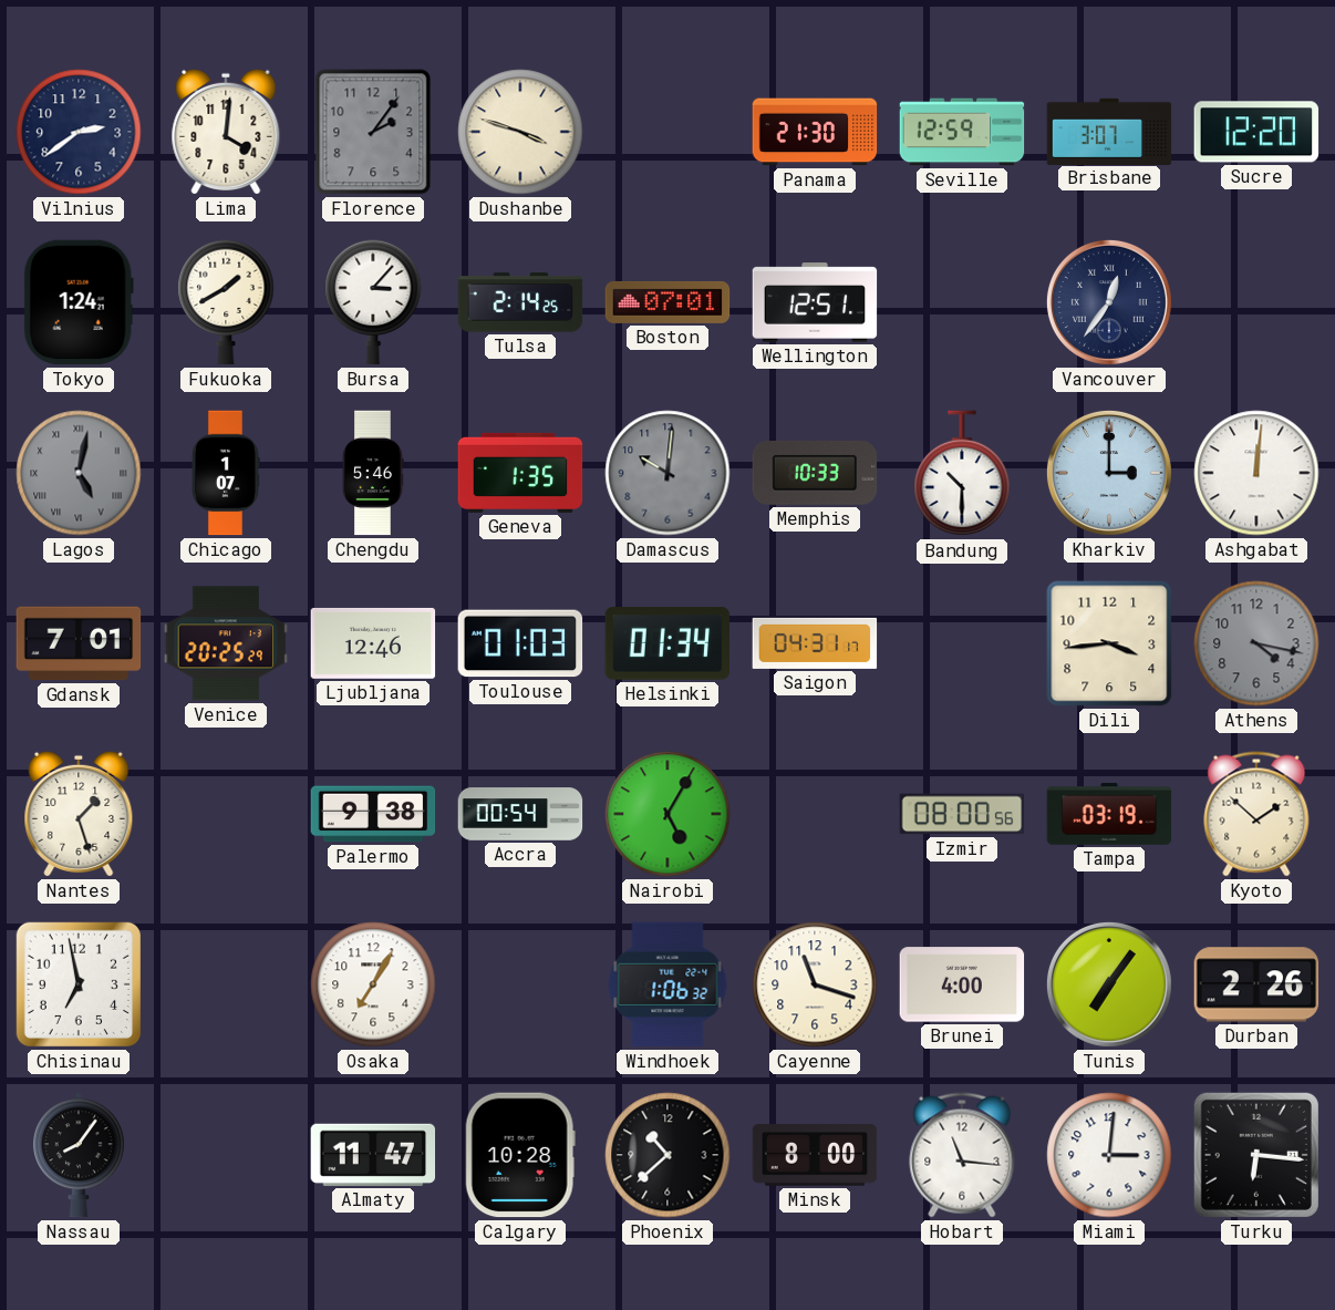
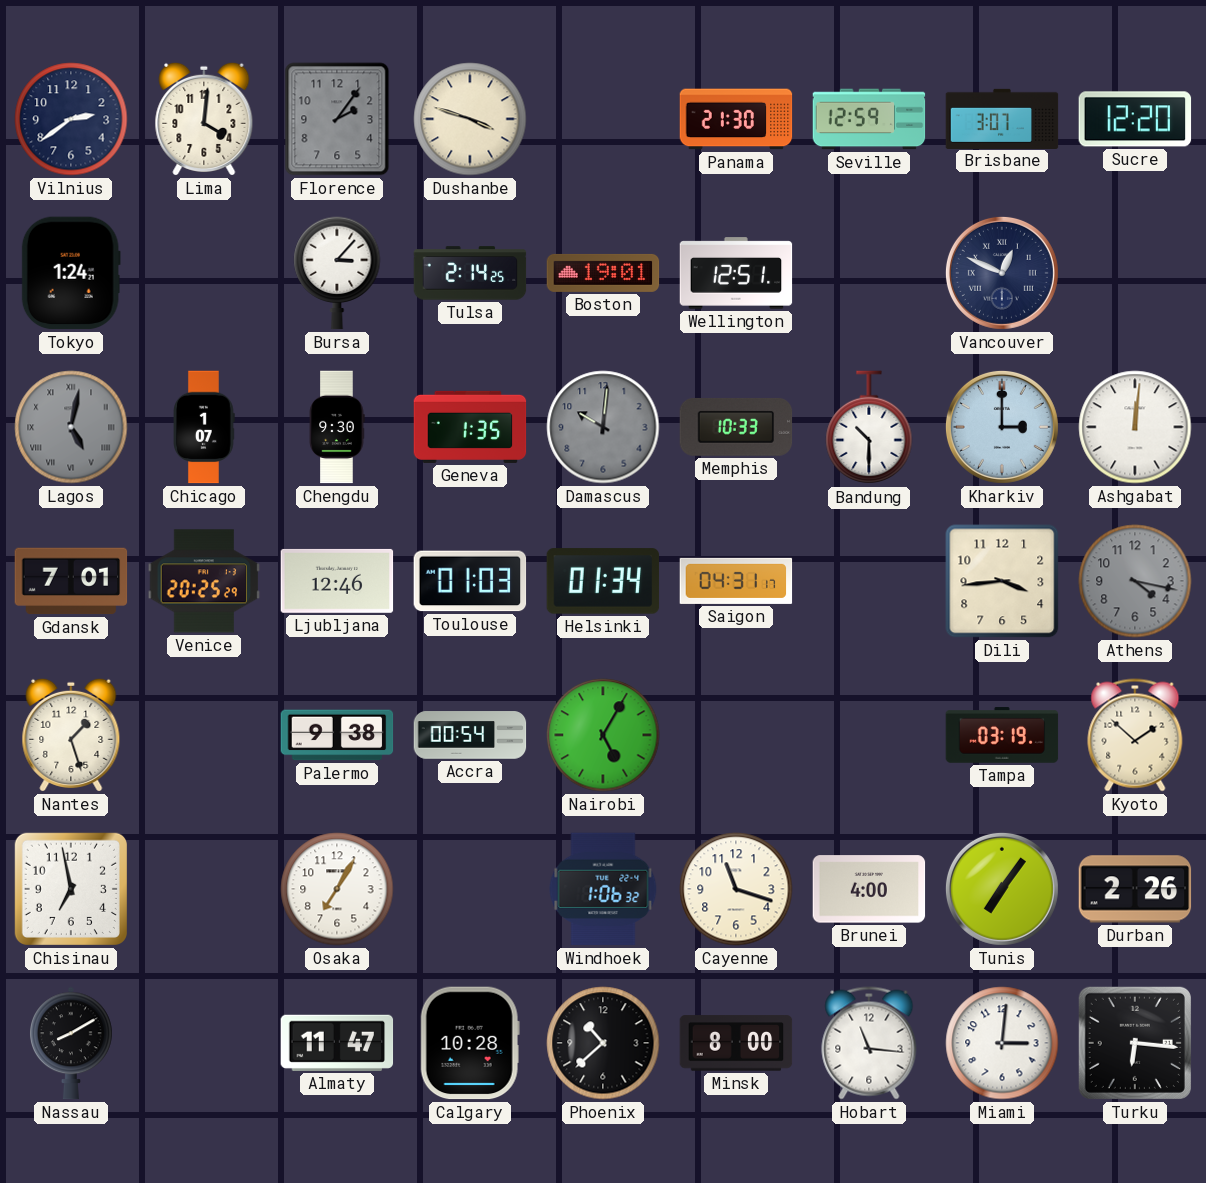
Fukuoka: 1:40 -> none
Boston: 07:01 -> 19:01
Vancouver: 12:36 -> 12:49
Chengdu: 5:46 -> 9:30
Izmir: 08:00 -> none
Nassau: 8:06 -> 8:10
